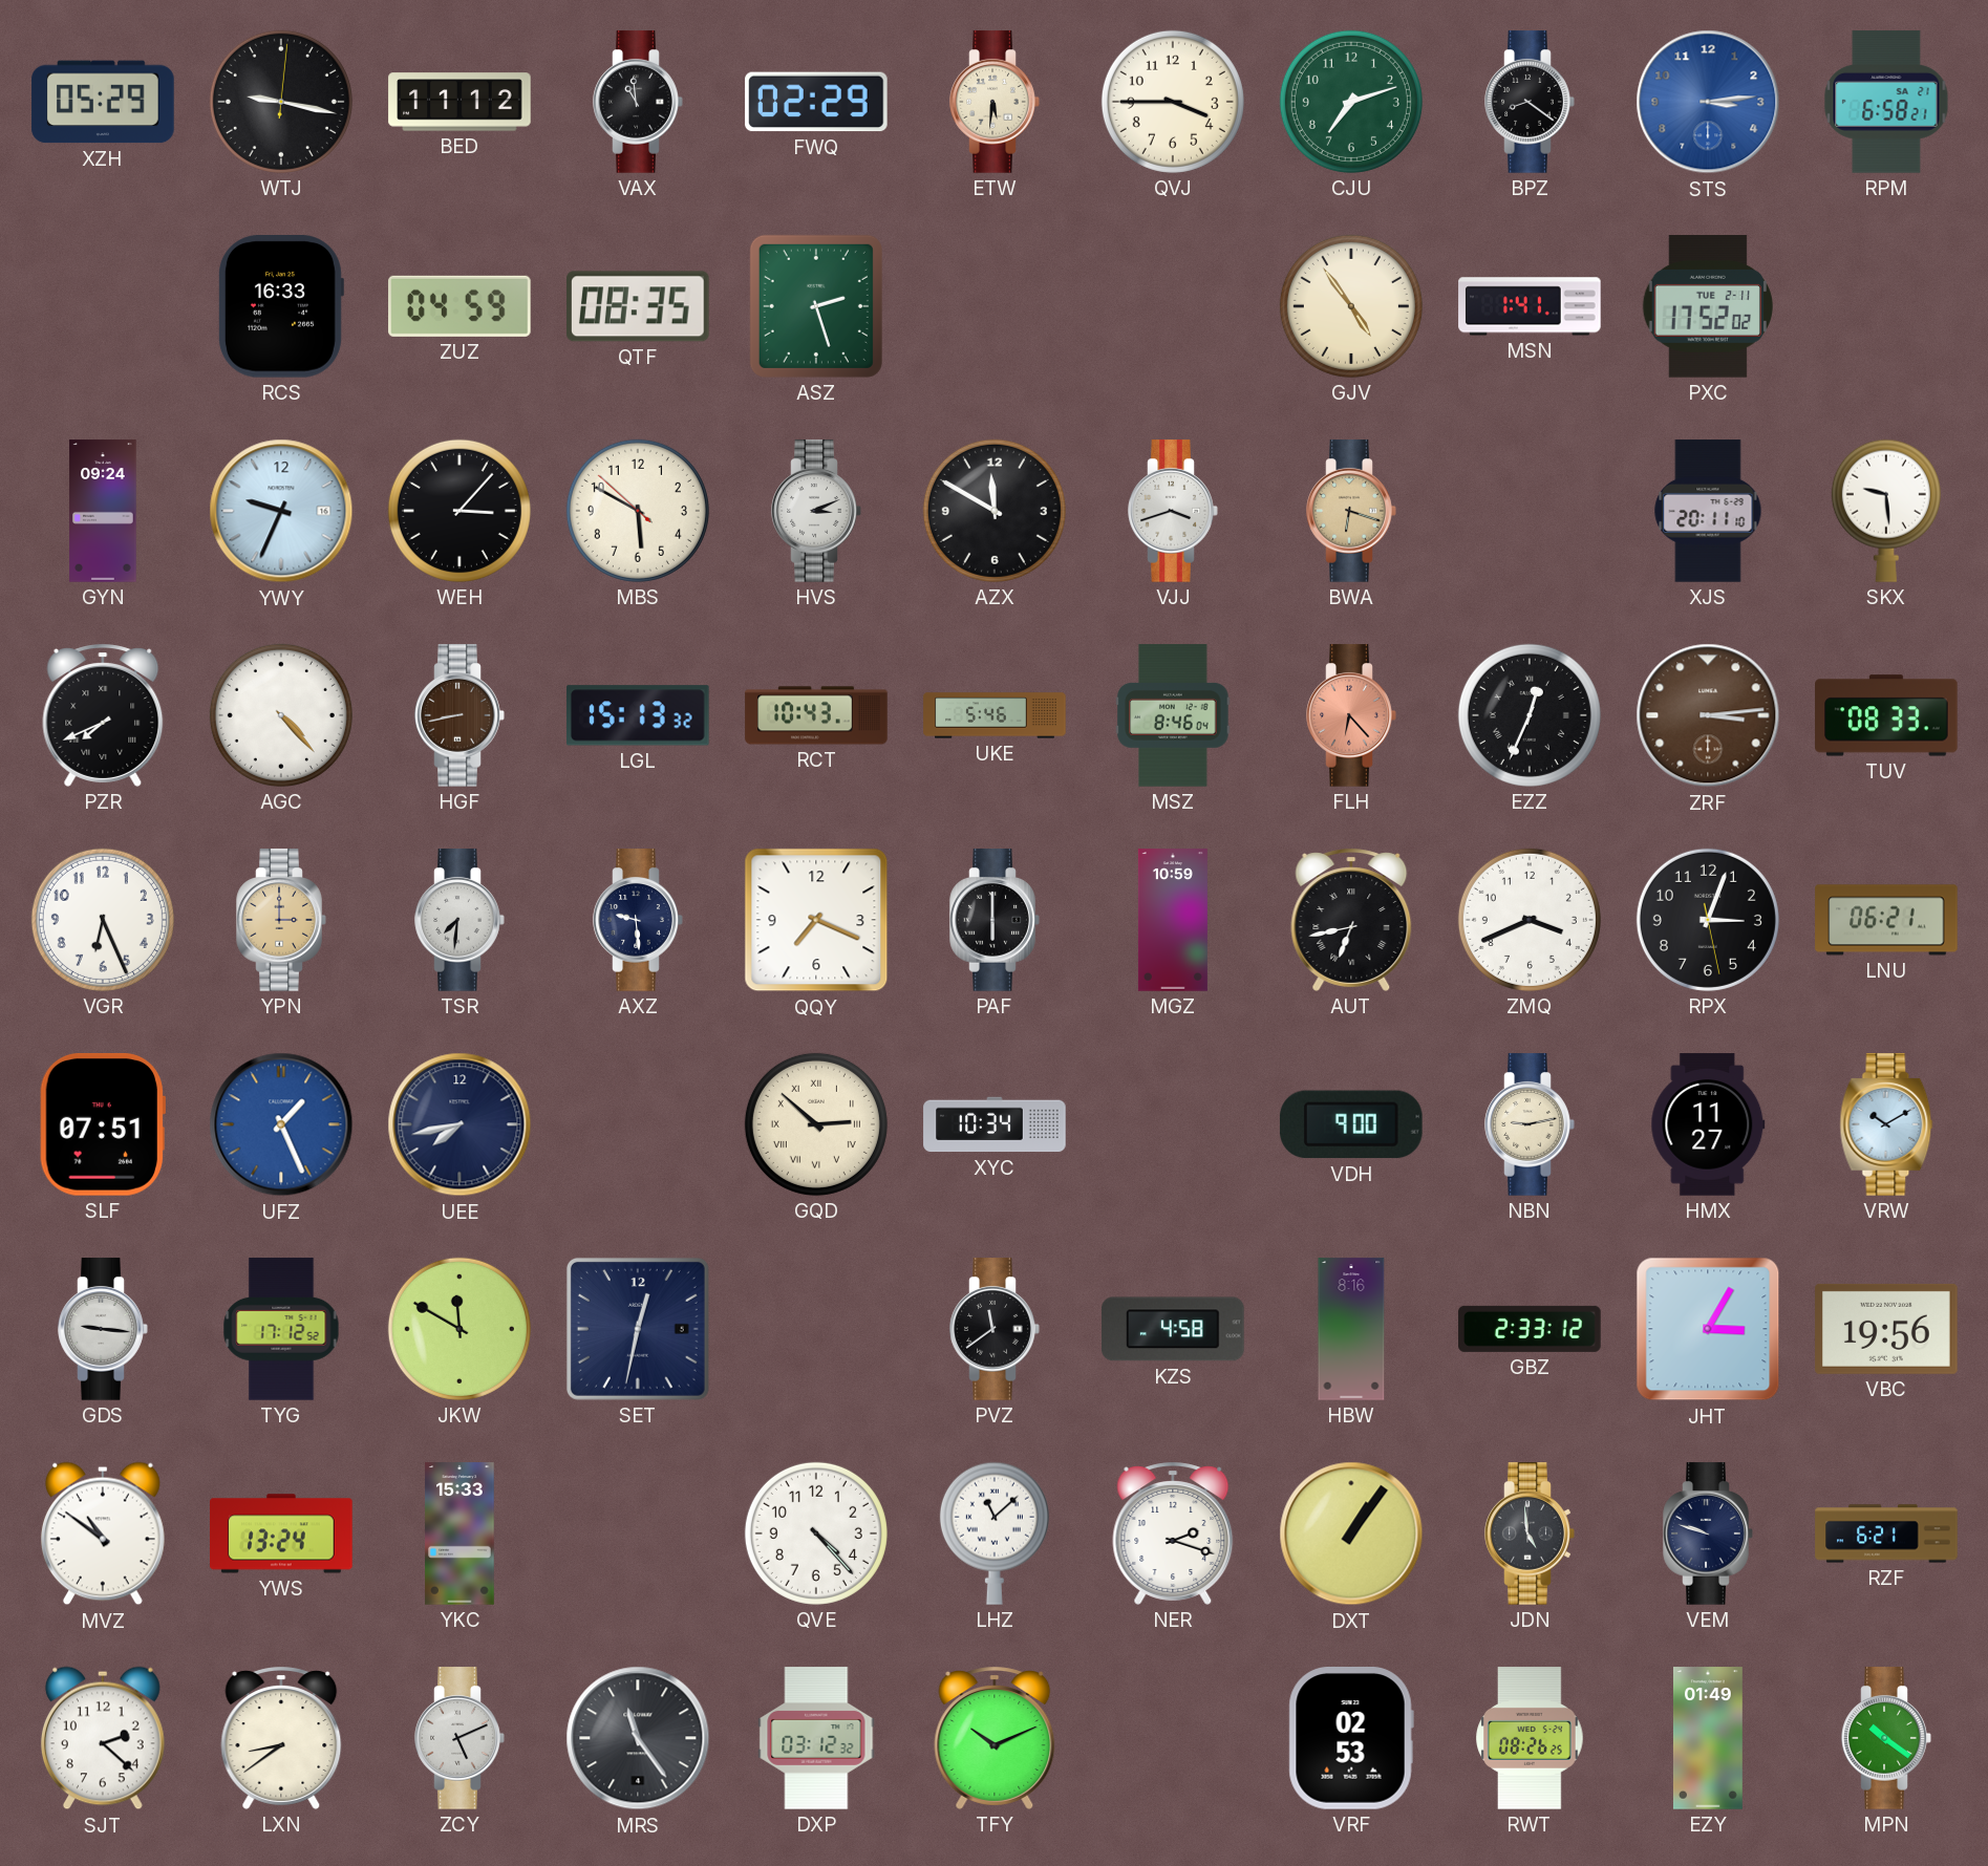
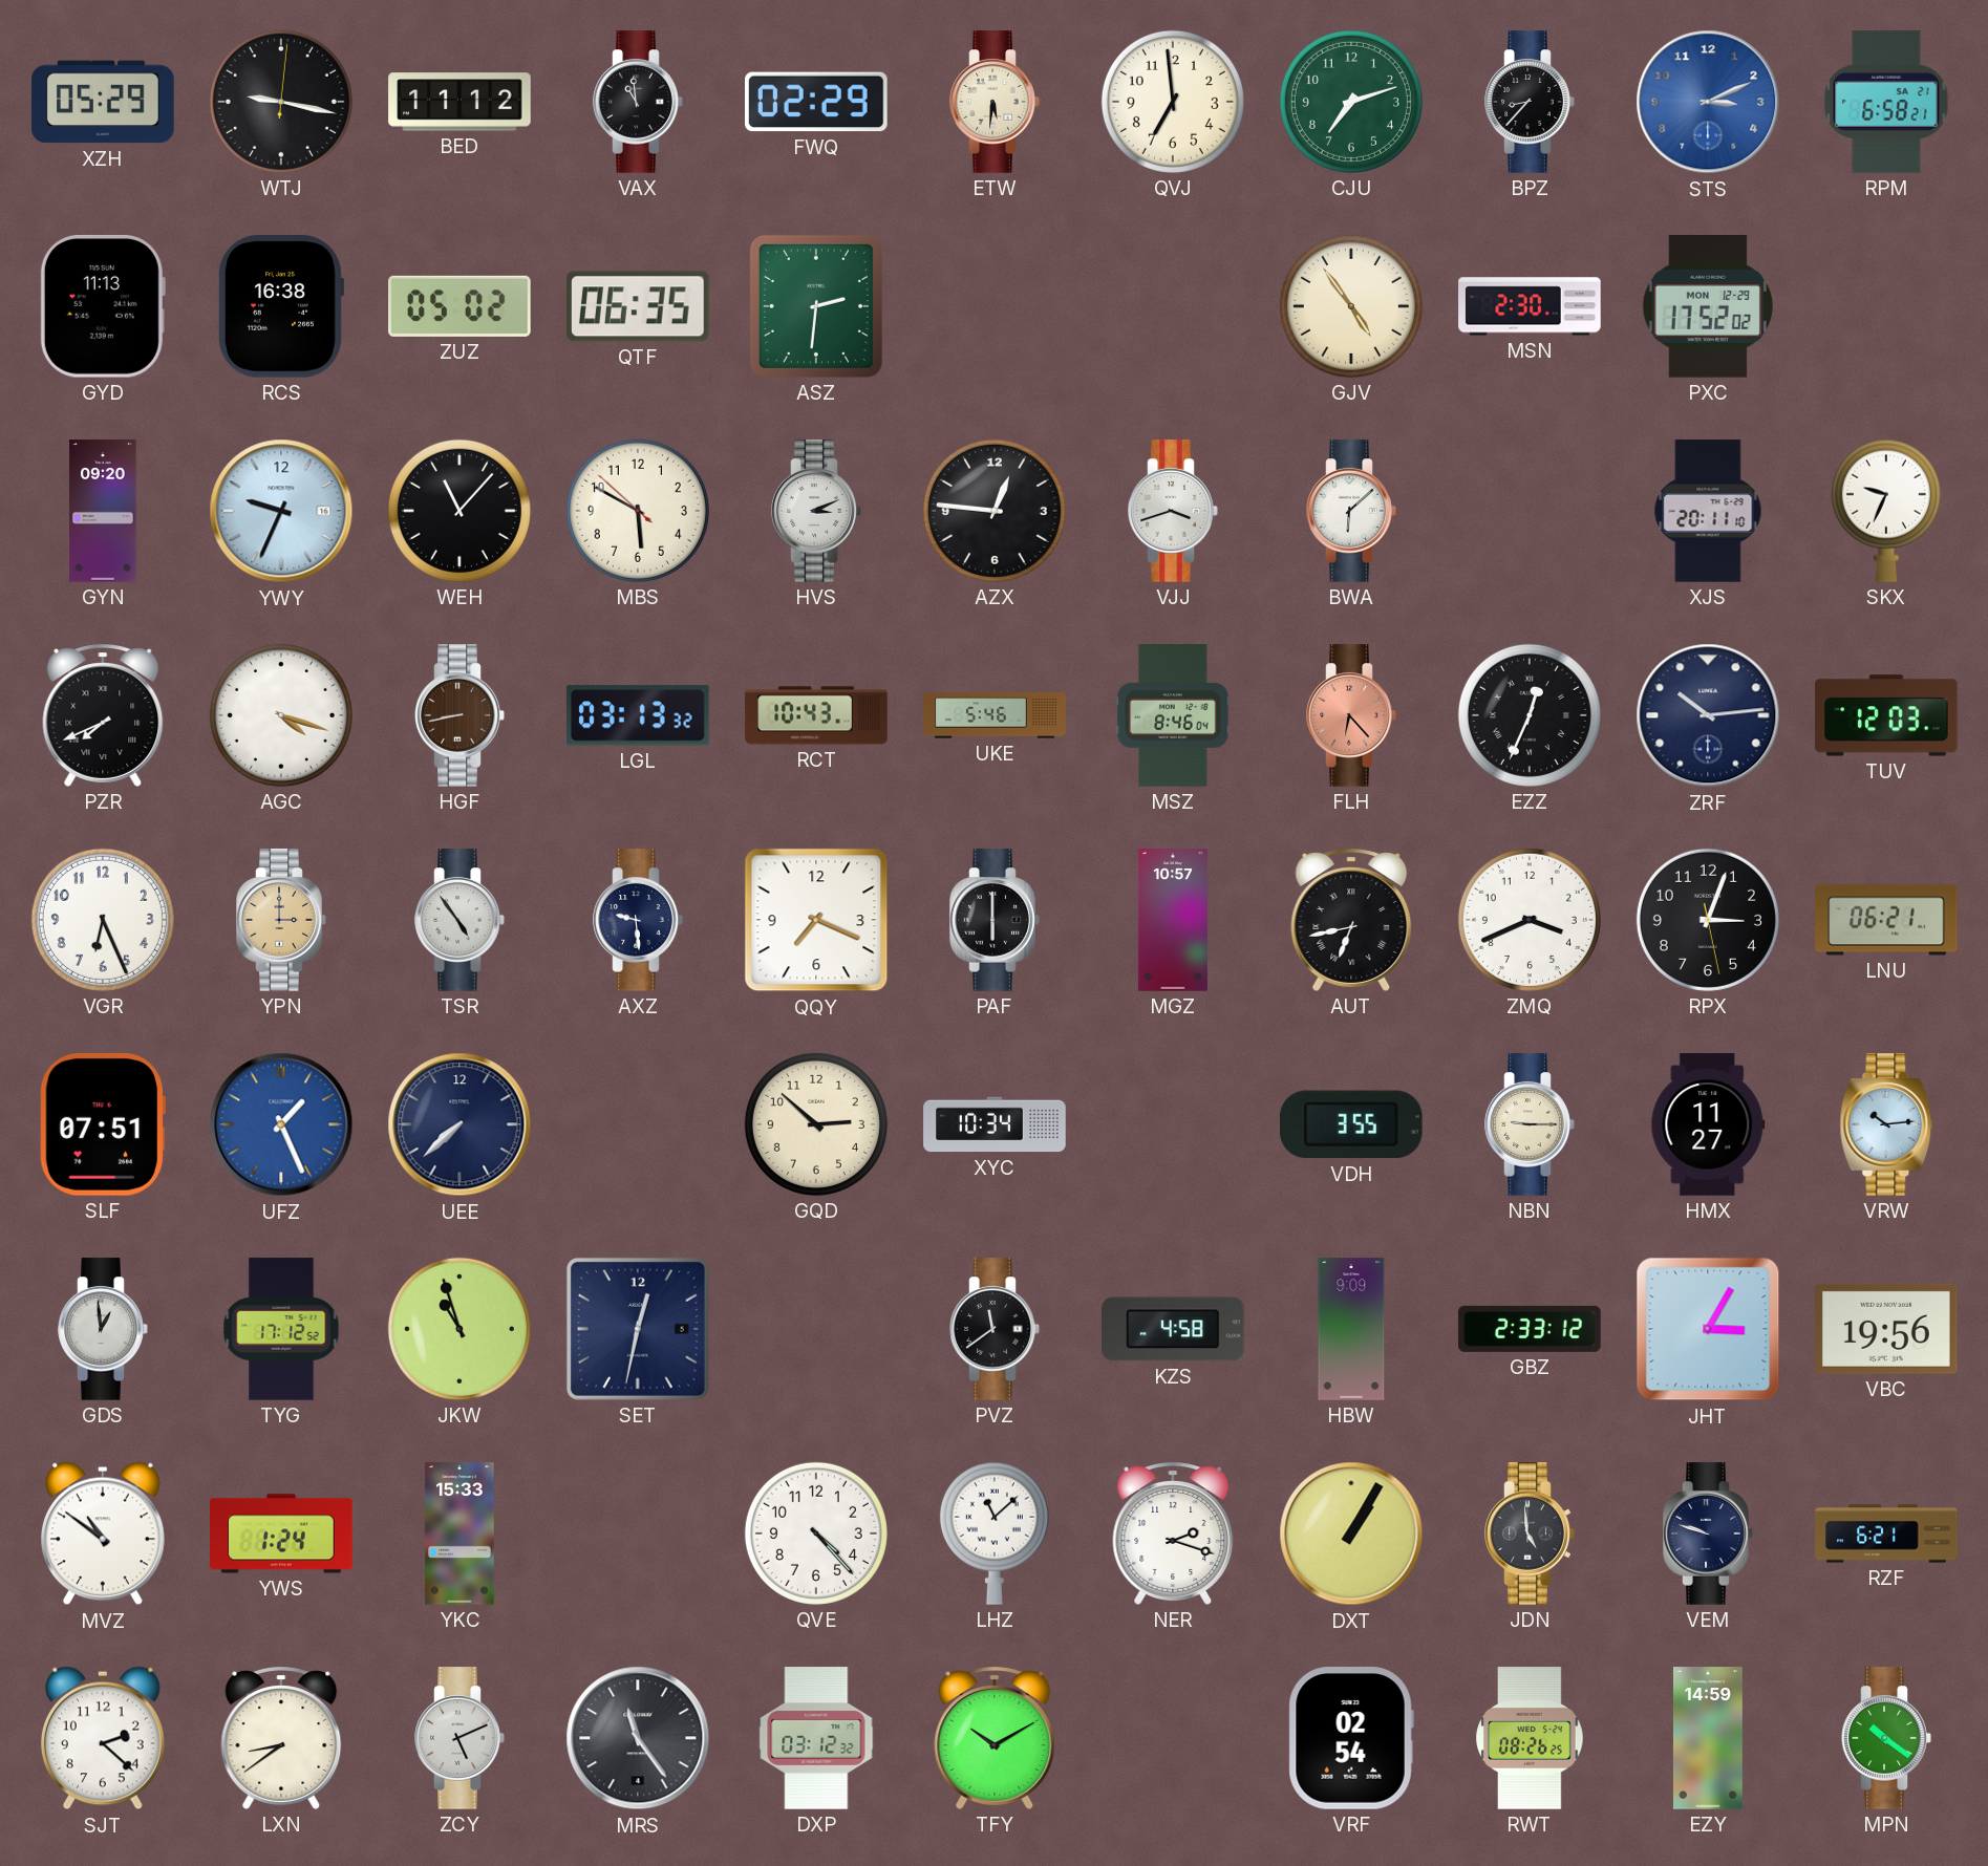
QVJ: 3:45 -> 6:59
BPZ: 8:21 -> 8:37
STS: 3:14 -> 3:11
GYD: none -> 11:13
RCS: 16:33 -> 16:38
ZUZ: 04:59 -> 05:02
QTF: 08:35 -> 06:35
ASZ: 2:27 -> 2:31
MSN: 1:41 -> 2:30
PXC date: TUE 2-11 -> MON 12-29
GYN: 09:24 -> 09:20
WEH: 3:07 -> 11:07
AZX: 11:50 -> 12:46
BWA: 6:18 -> 6:08
BWA dial: champagne -> white
SKX: 9:29 -> 9:34
AGC: 4:23 -> 4:18
LGL: 15:13 -> 03:13
ZRF: 3:14 -> 10:14
ZRF dial: brown -> navy
TUV: 08:33 -> 12:03
TSR: 7:31 -> 4:54
MGZ: 10:59 -> 10:57
UEE: 7:43 -> 7:38
GQD numerals: Roman -> Arabic
VDH: 9:00 -> 3:55
NBN: 9:13 -> 9:15
VRW: 10:10 -> 10:14
GDS: 9:16 -> 12:59
JKW: 11:50 -> 10:57
HBW: 8:16 -> 9:09
YWS: 13:24 -> 1:24
DXT: 1:06 -> 1:05
TFY: 10:11 -> 10:10
VRF: 02:53 -> 02:54
EZY: 01:49 -> 14:59
